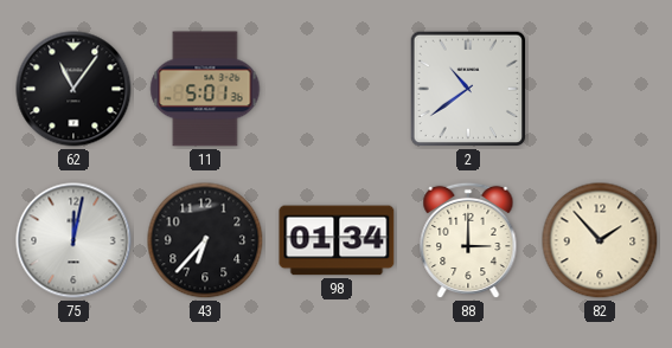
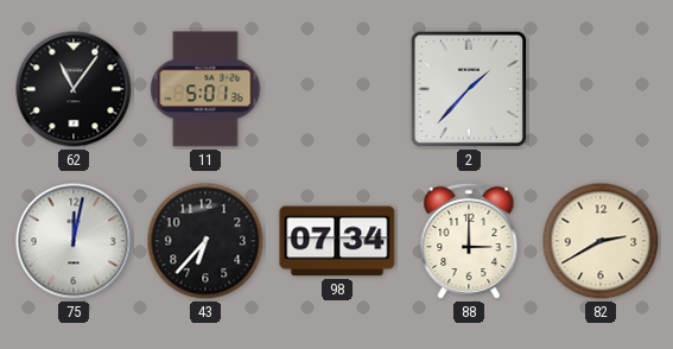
2: 10:39 -> 1:37
98: 01:34 -> 07:34
82: 1:53 -> 2:40
